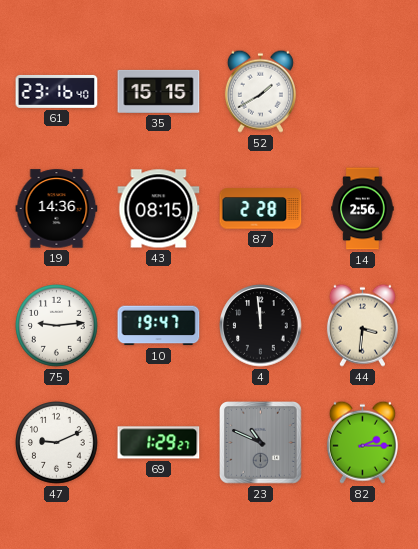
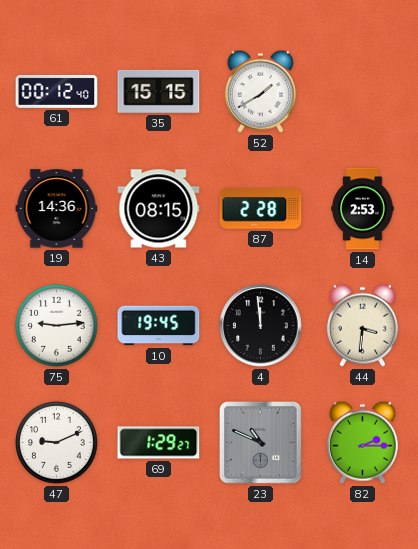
61: 23:16 -> 00:12
14: 2:56 -> 2:53
10: 19:47 -> 19:45
